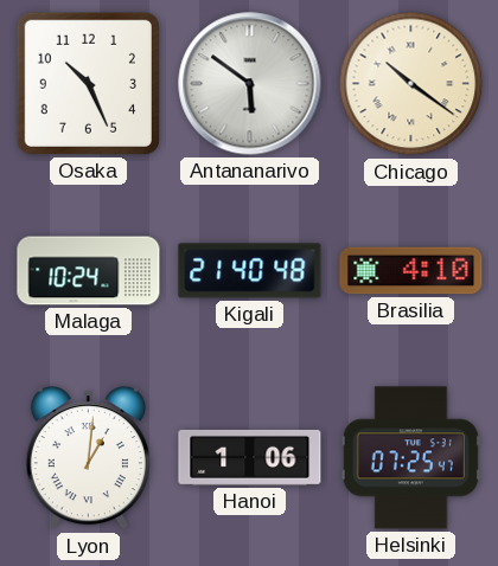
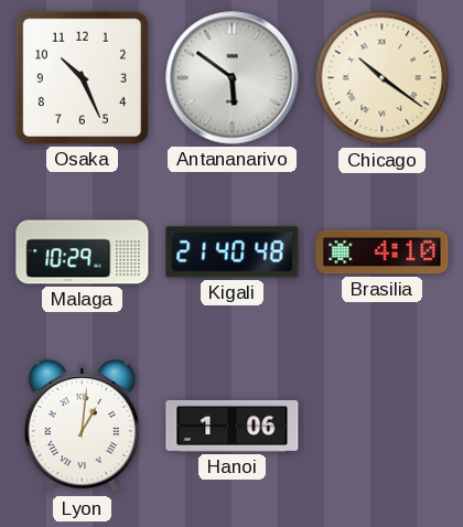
Malaga: 10:24 -> 10:29
Helsinki: 07:25 -> none
